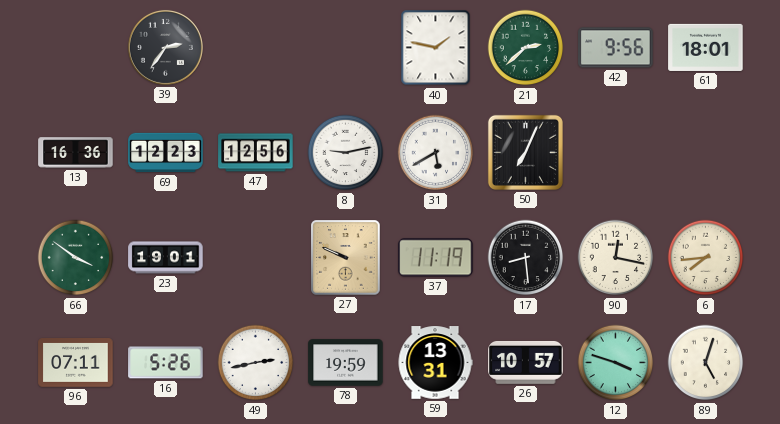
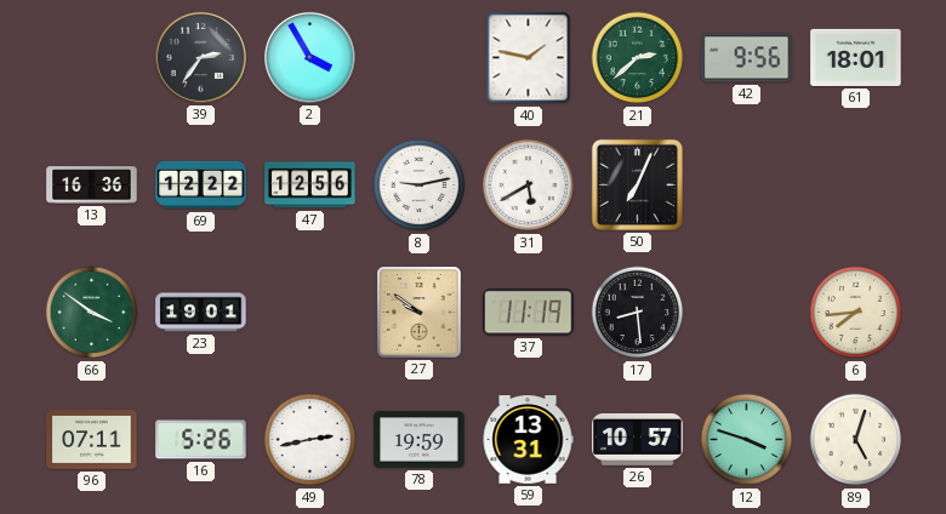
2: none -> 3:55
69: 12:23 -> 12:22
27: 9:49 -> 9:51
90: 12:17 -> none
